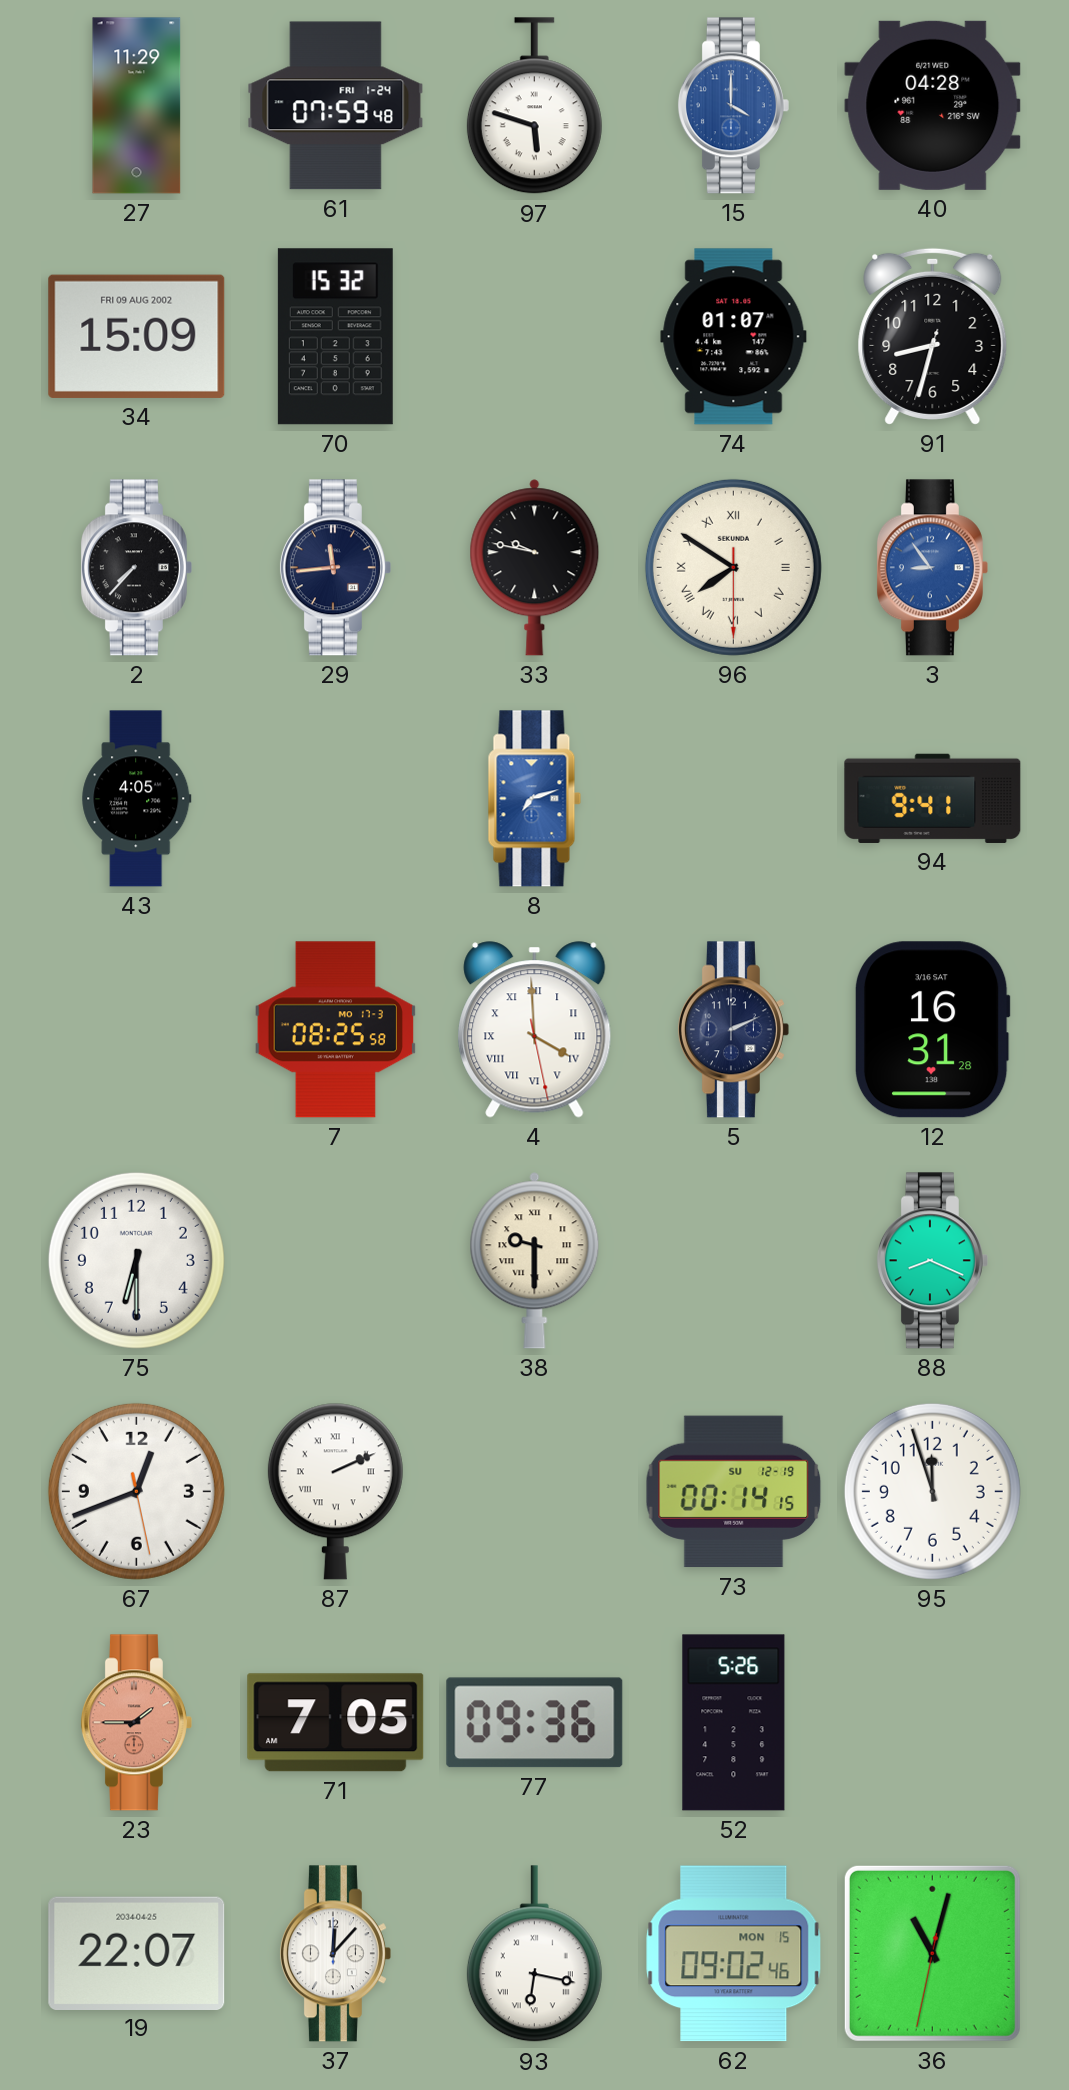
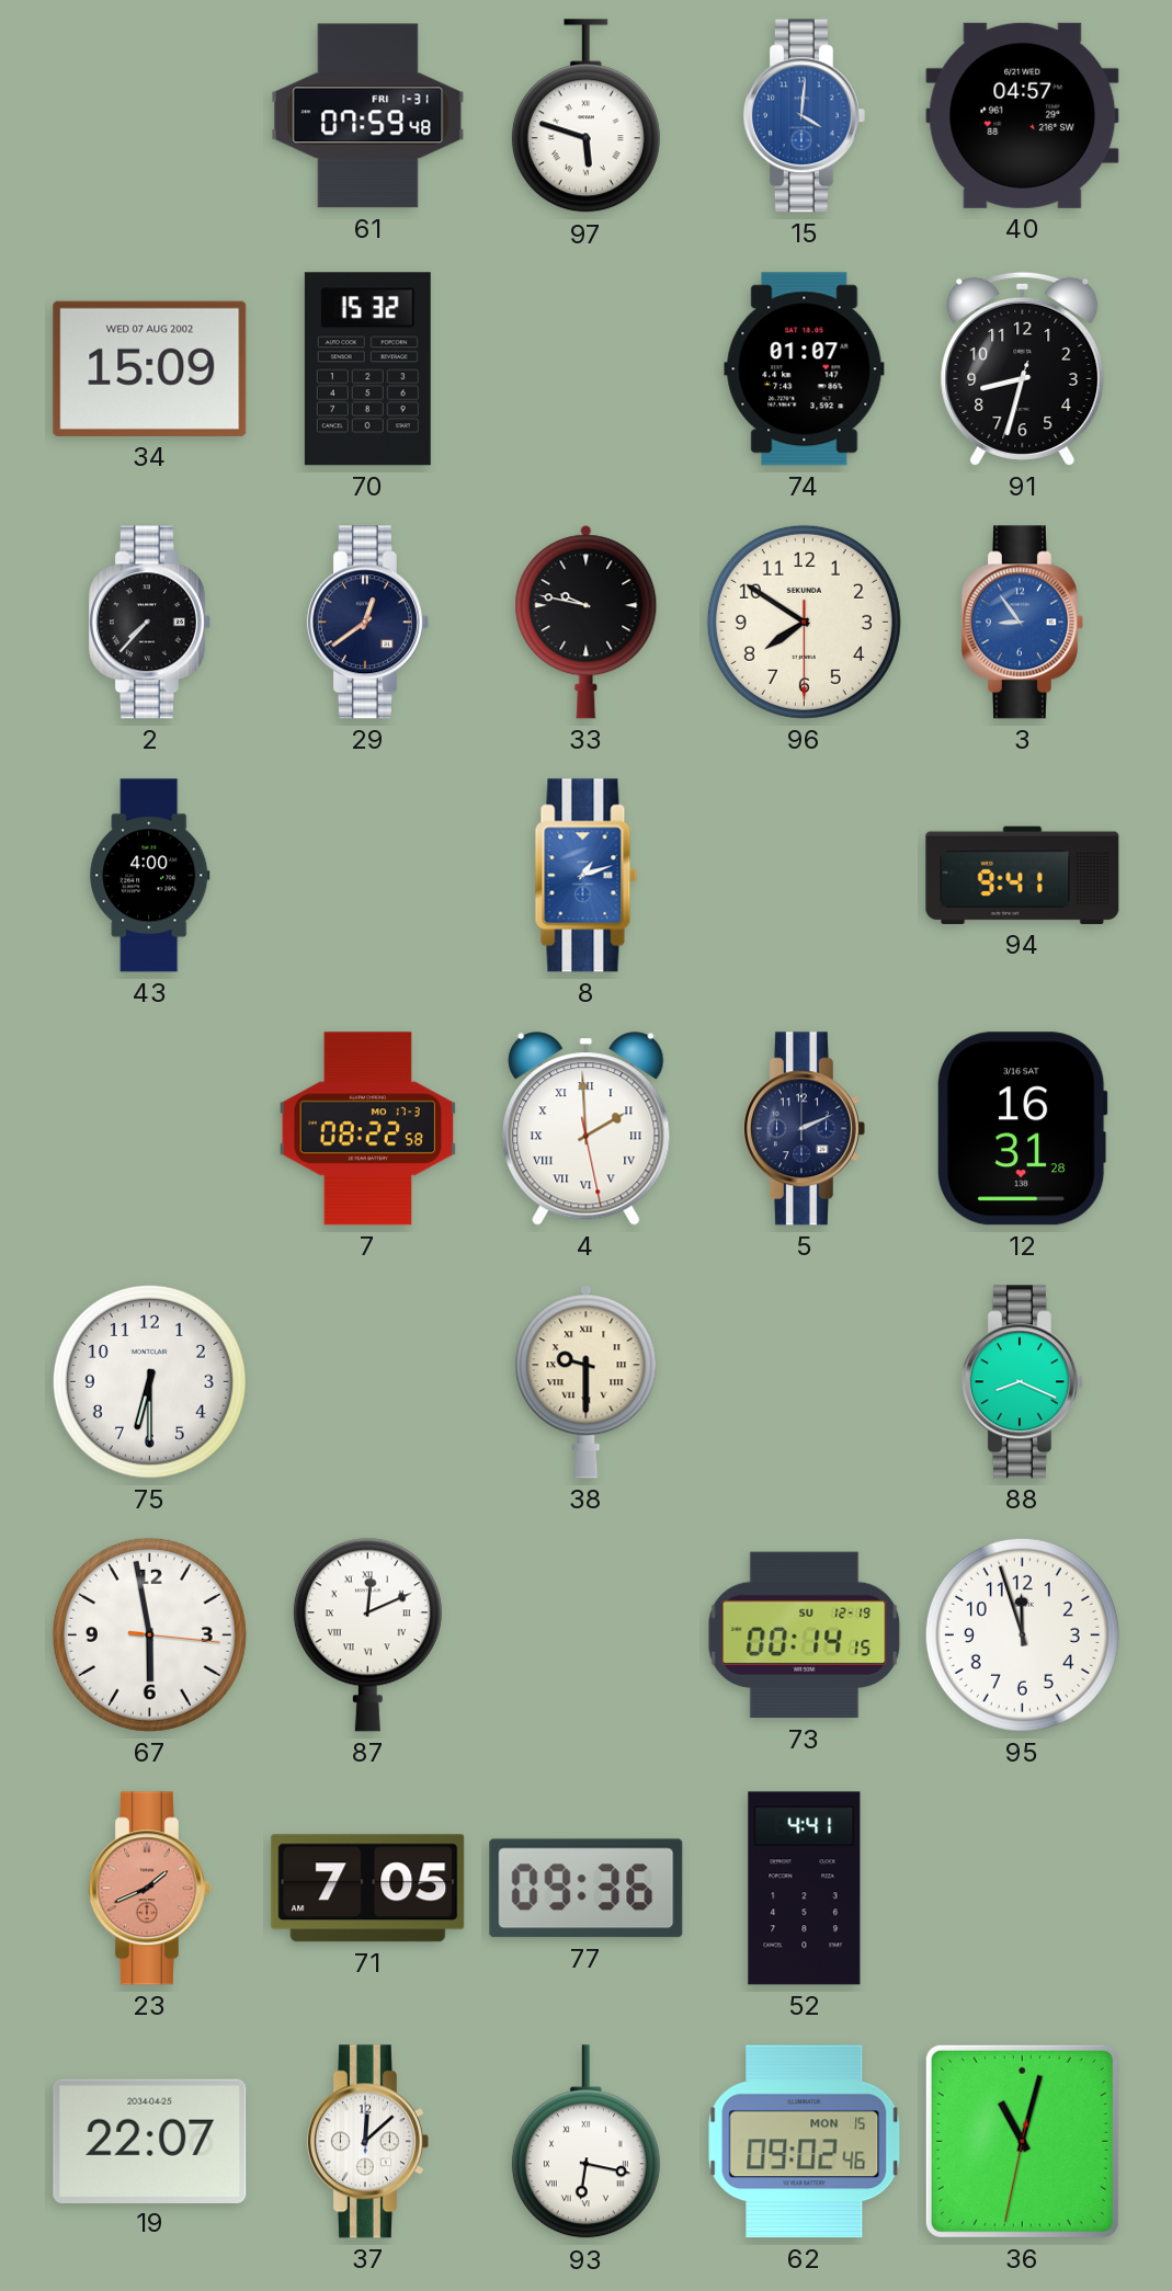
27: 11:29 -> none
61 date: FRI 1-24 -> FRI 1-31
15: 4:00 -> 4:01
40: 04:28 -> 04:57
34 date: FRI 09 AUG 2002 -> WED 07 AUG 2002
29: 11:44 -> 12:39
96 numerals: Roman -> Arabic
43: 4:05 -> 4:00
8: 7:12 -> 1:12
7: 08:25 -> 08:22
4: 3:59 -> 1:59
67: 12:41 -> 5:58
87: 2:11 -> 12:11
23: 1:45 -> 1:41
52: 5:26 -> 4:41
37: 12:07 -> 12:08
